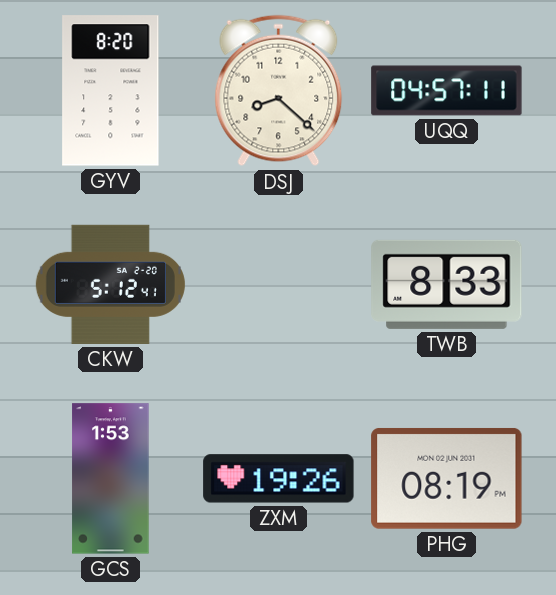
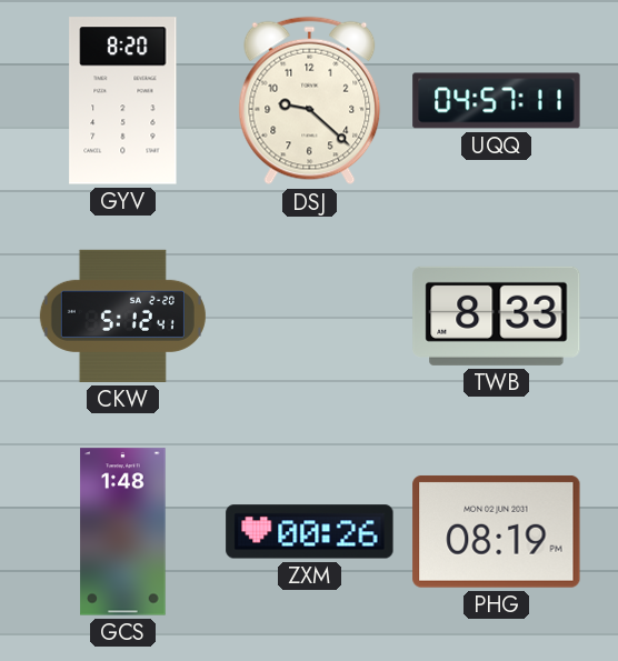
DSJ: 8:22 -> 9:22
GCS: 1:53 -> 1:48
ZXM: 19:26 -> 00:26
